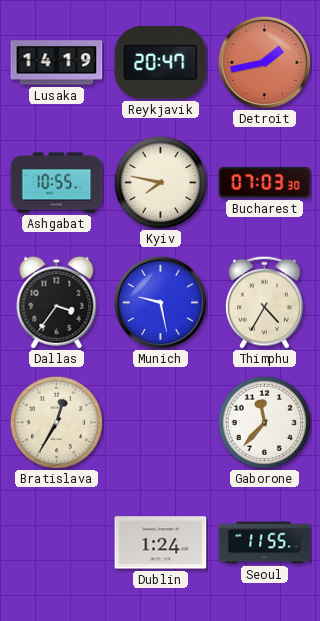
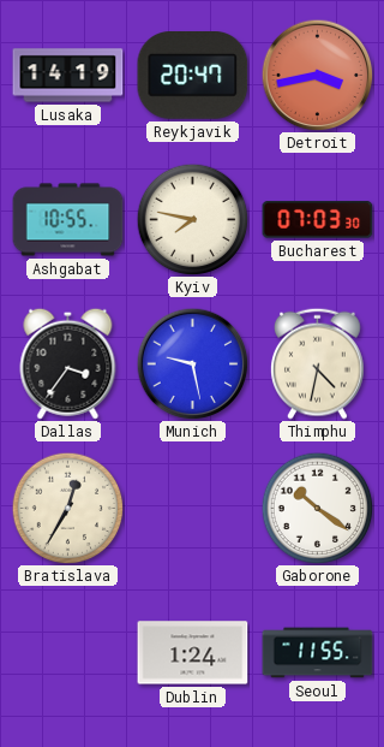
Detroit: 1:43 -> 3:43
Thimphu: 4:35 -> 4:32
Gaborone: 11:37 -> 10:21
